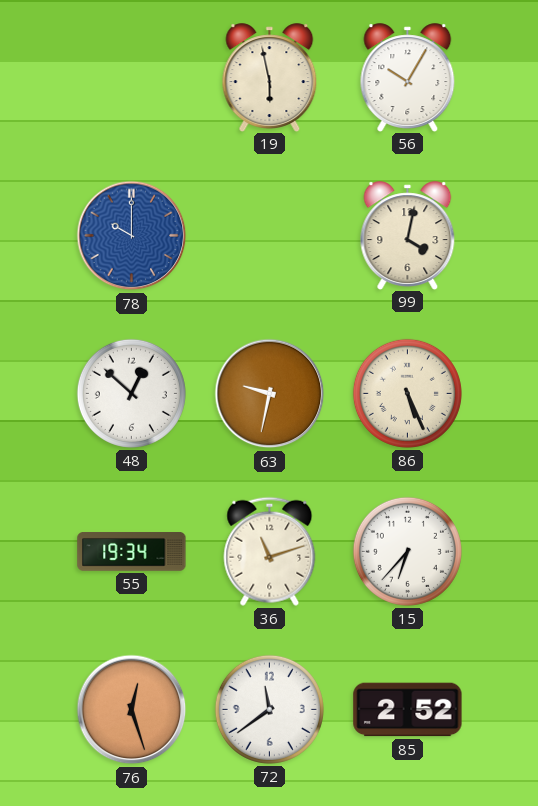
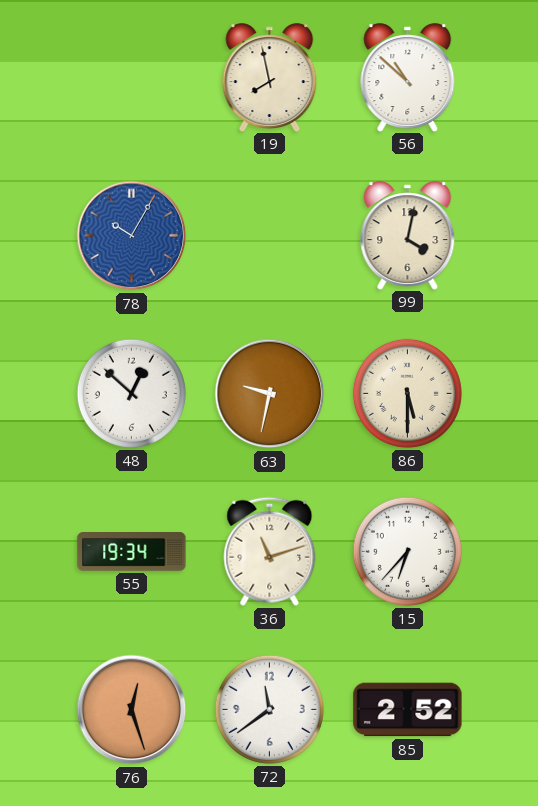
19: 5:58 -> 7:58
56: 10:05 -> 10:52
78: 10:00 -> 10:05
86: 5:26 -> 5:30
